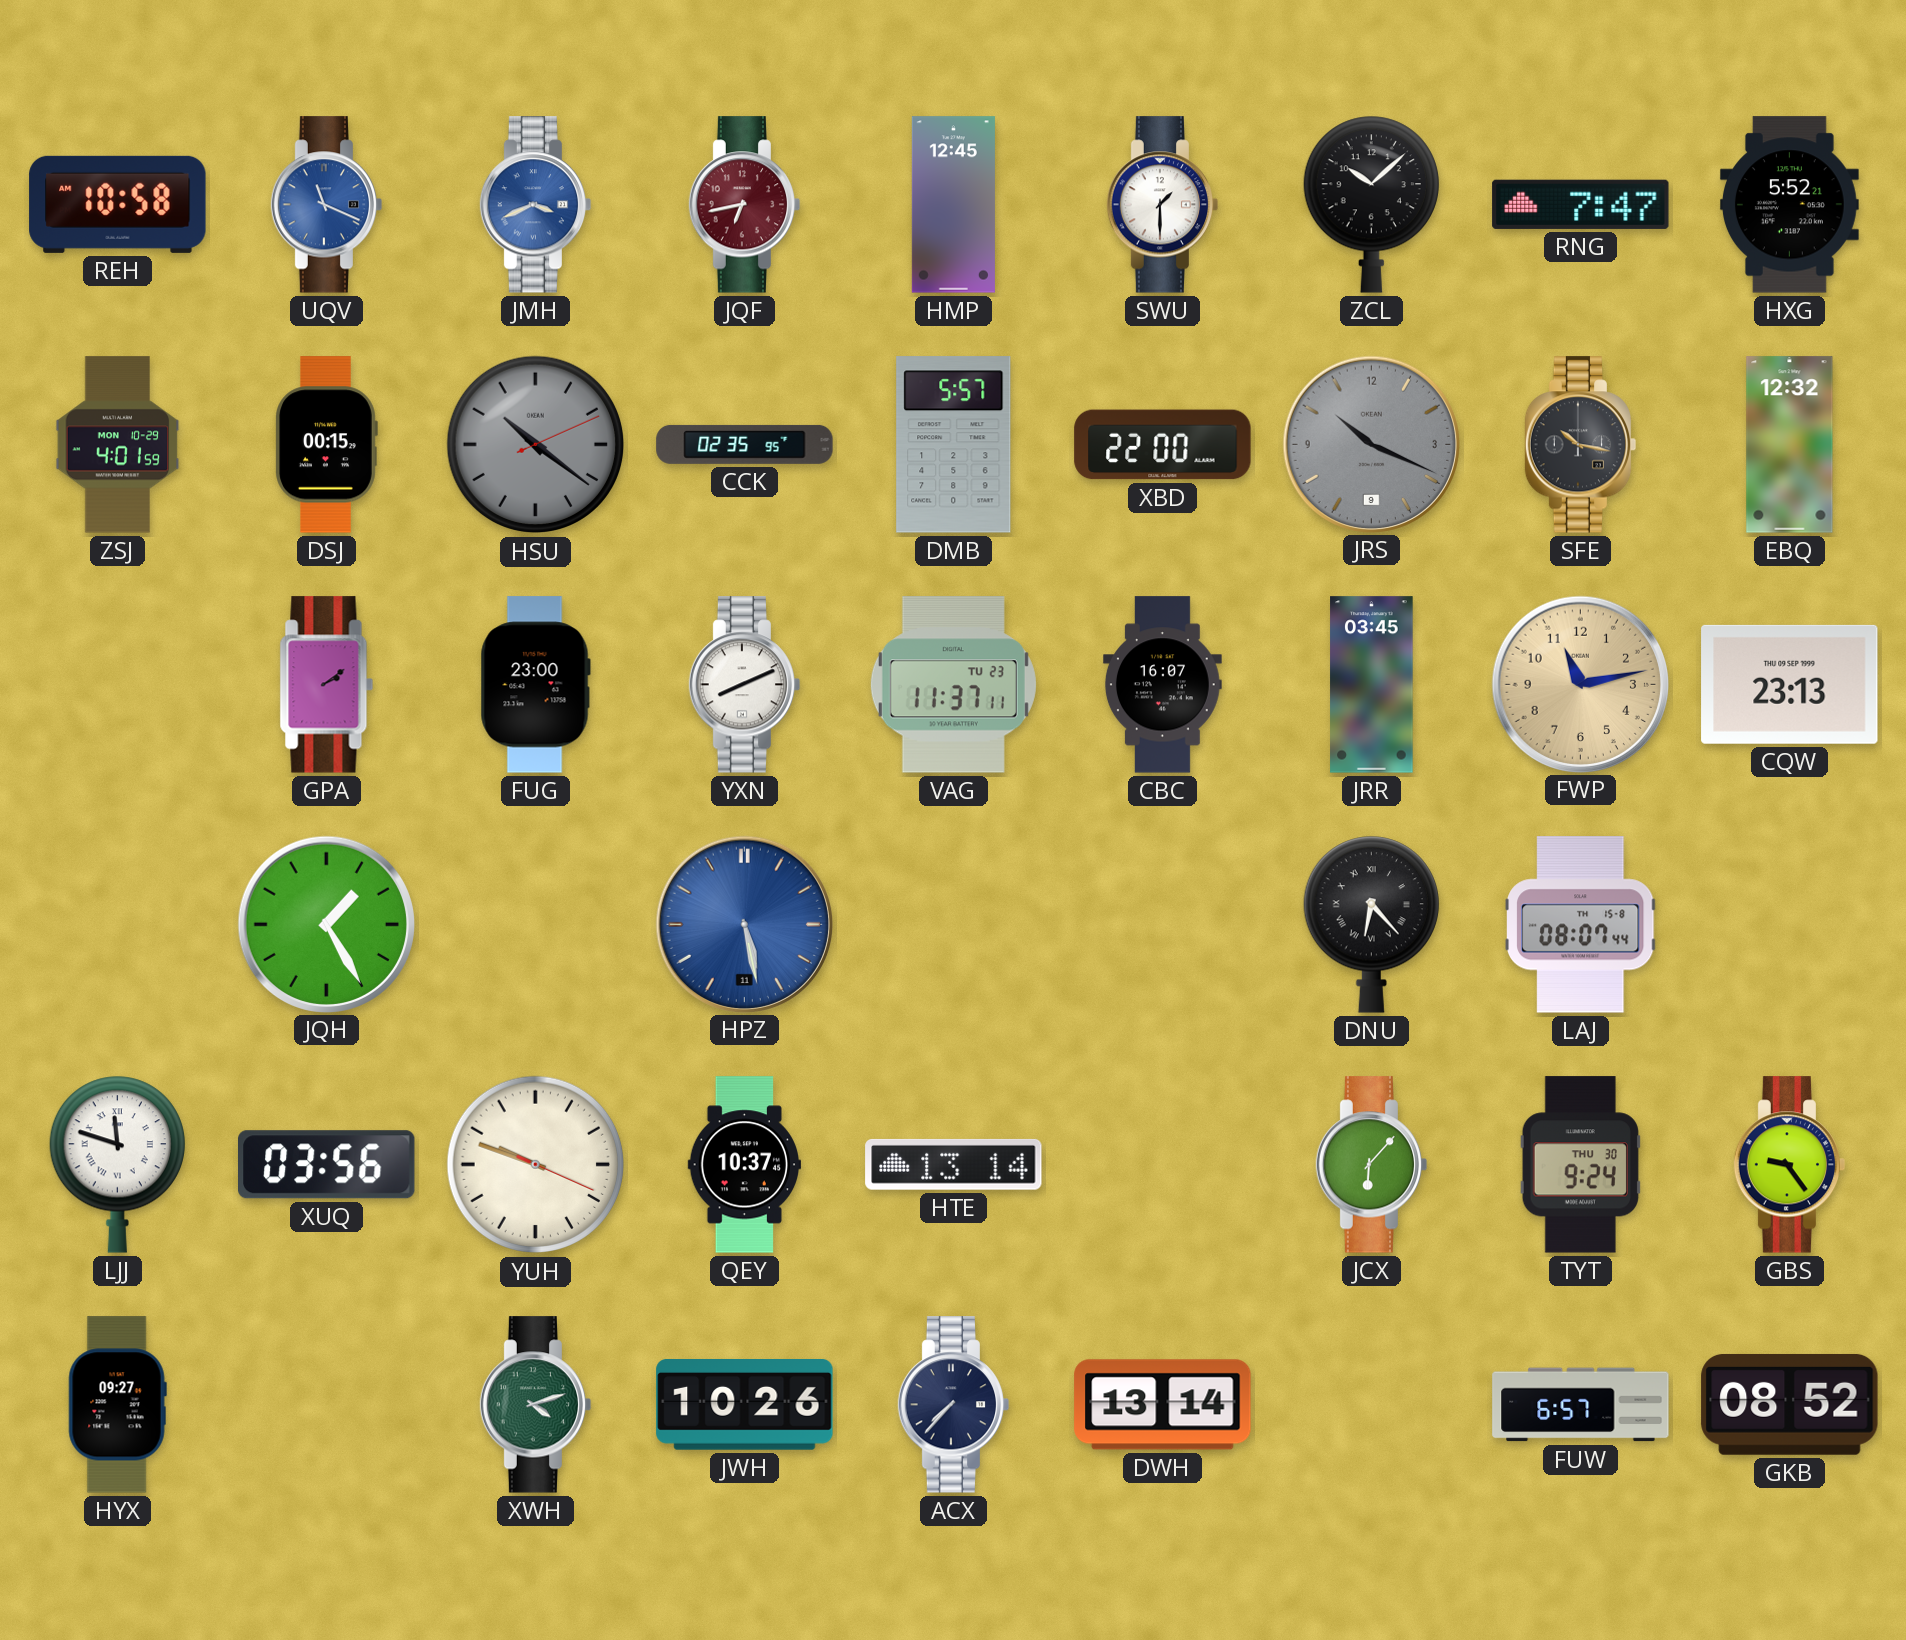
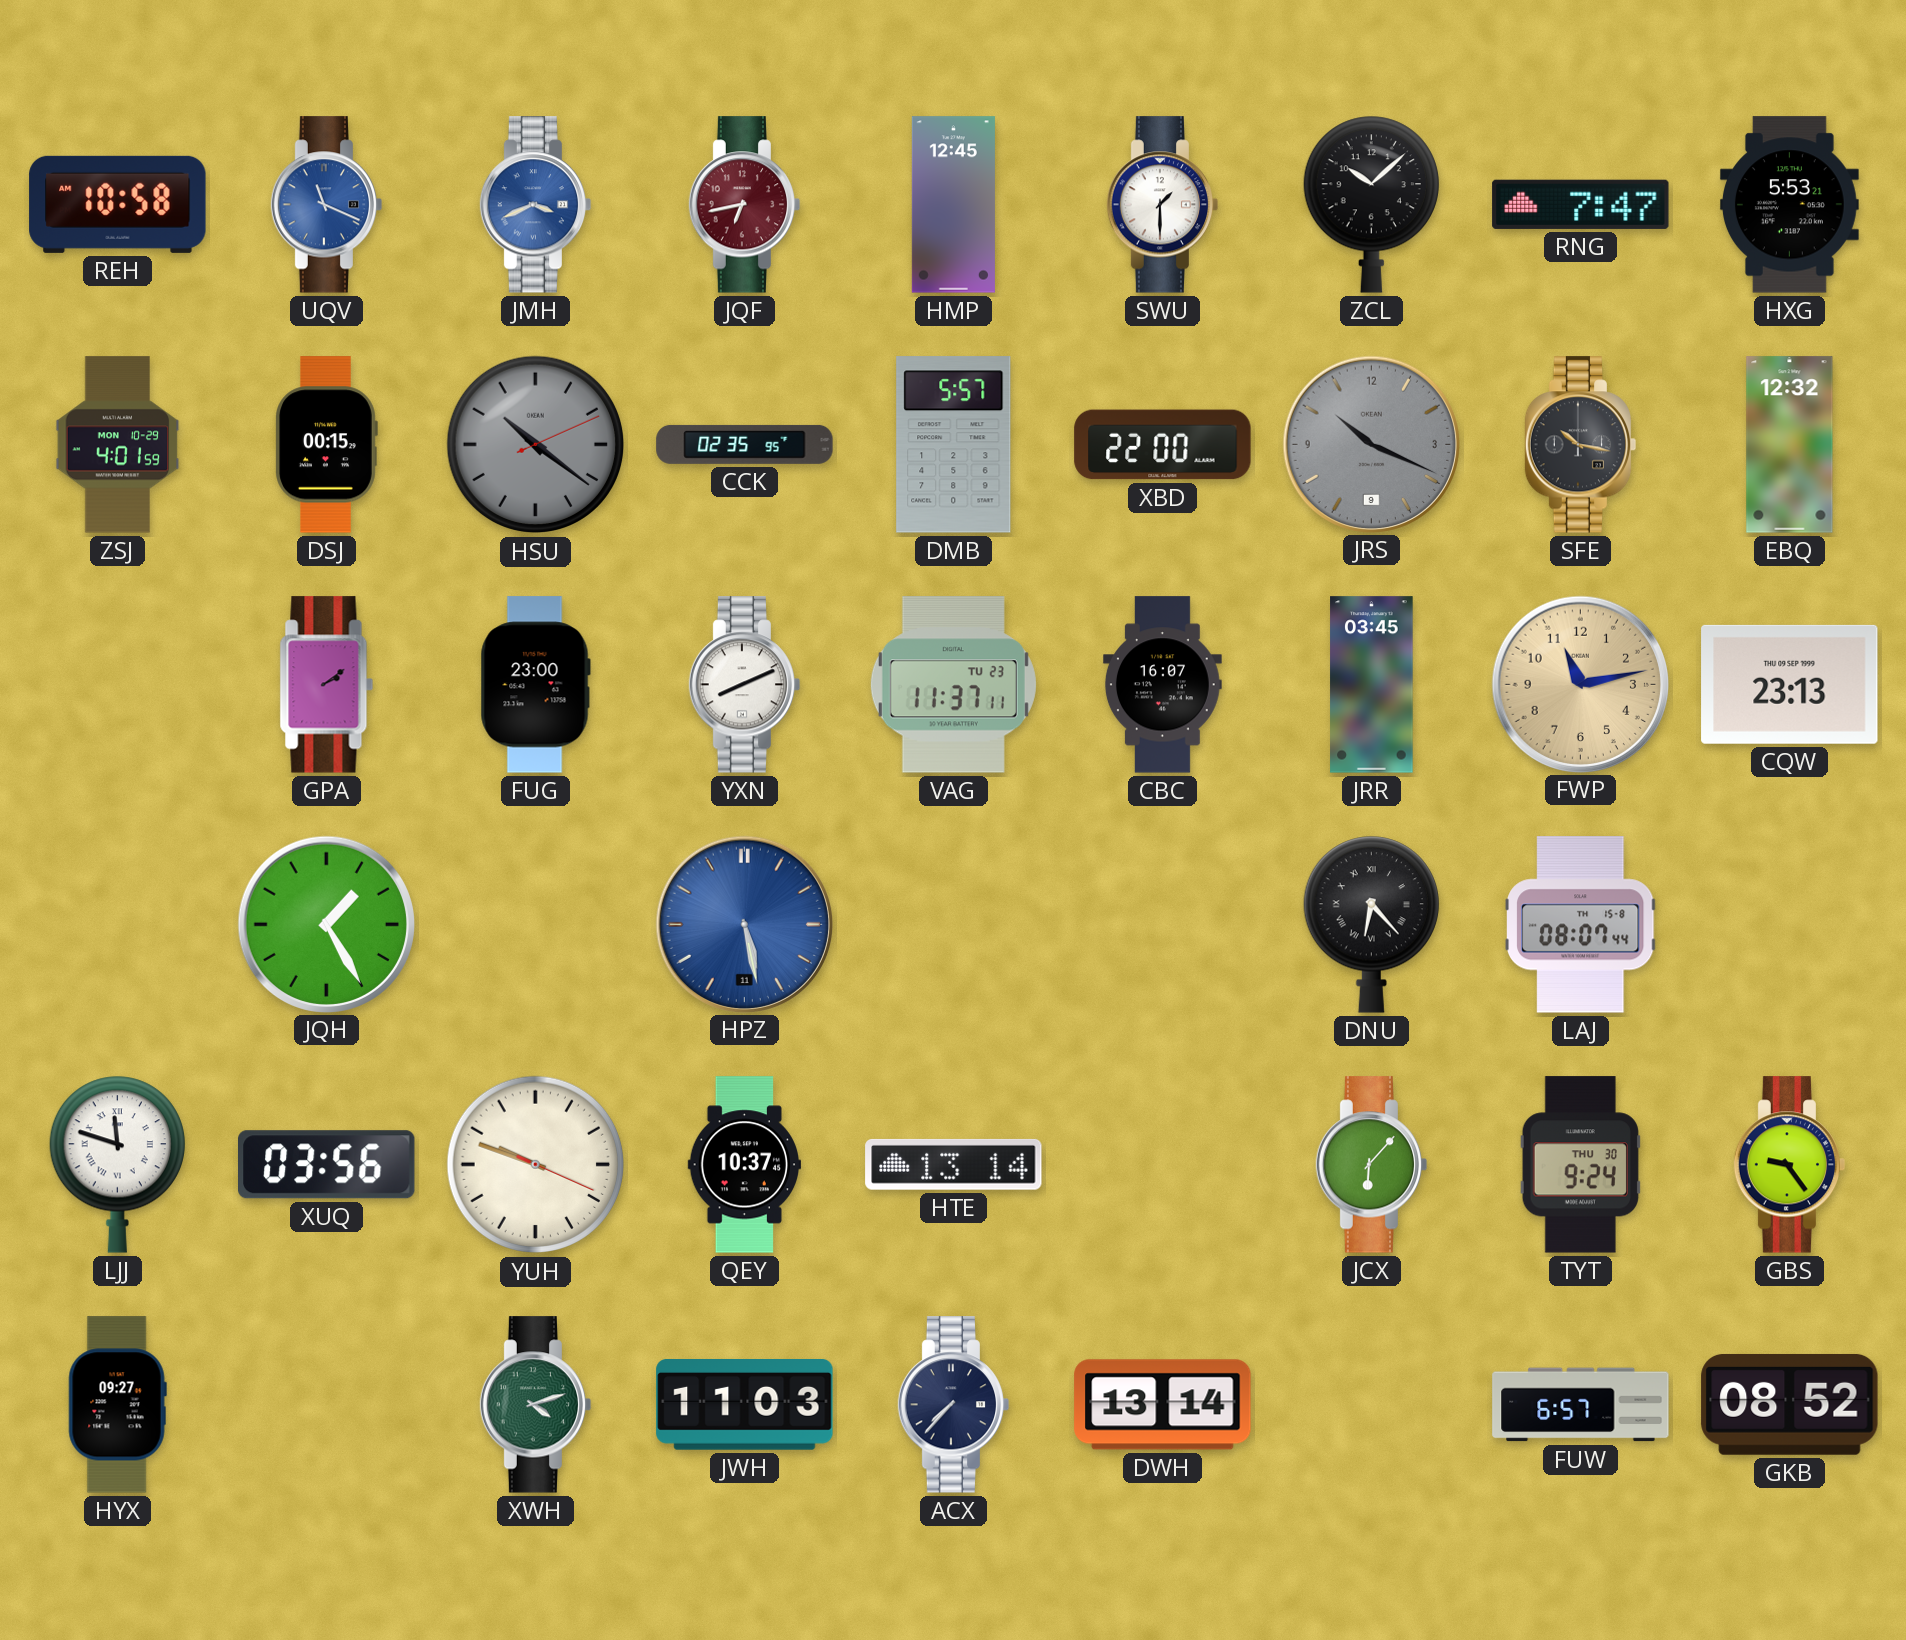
HXG: 5:52 -> 5:53
JWH: 10:26 -> 11:03
